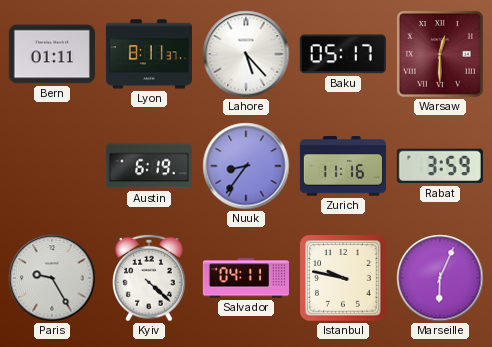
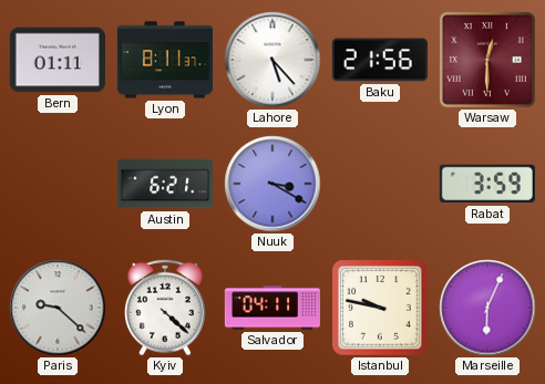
Baku: 05:17 -> 21:56
Austin: 6:19 -> 6:21
Nuuk: 8:36 -> 3:20
Zurich: 11:16 -> none
Paris: 9:25 -> 9:22
